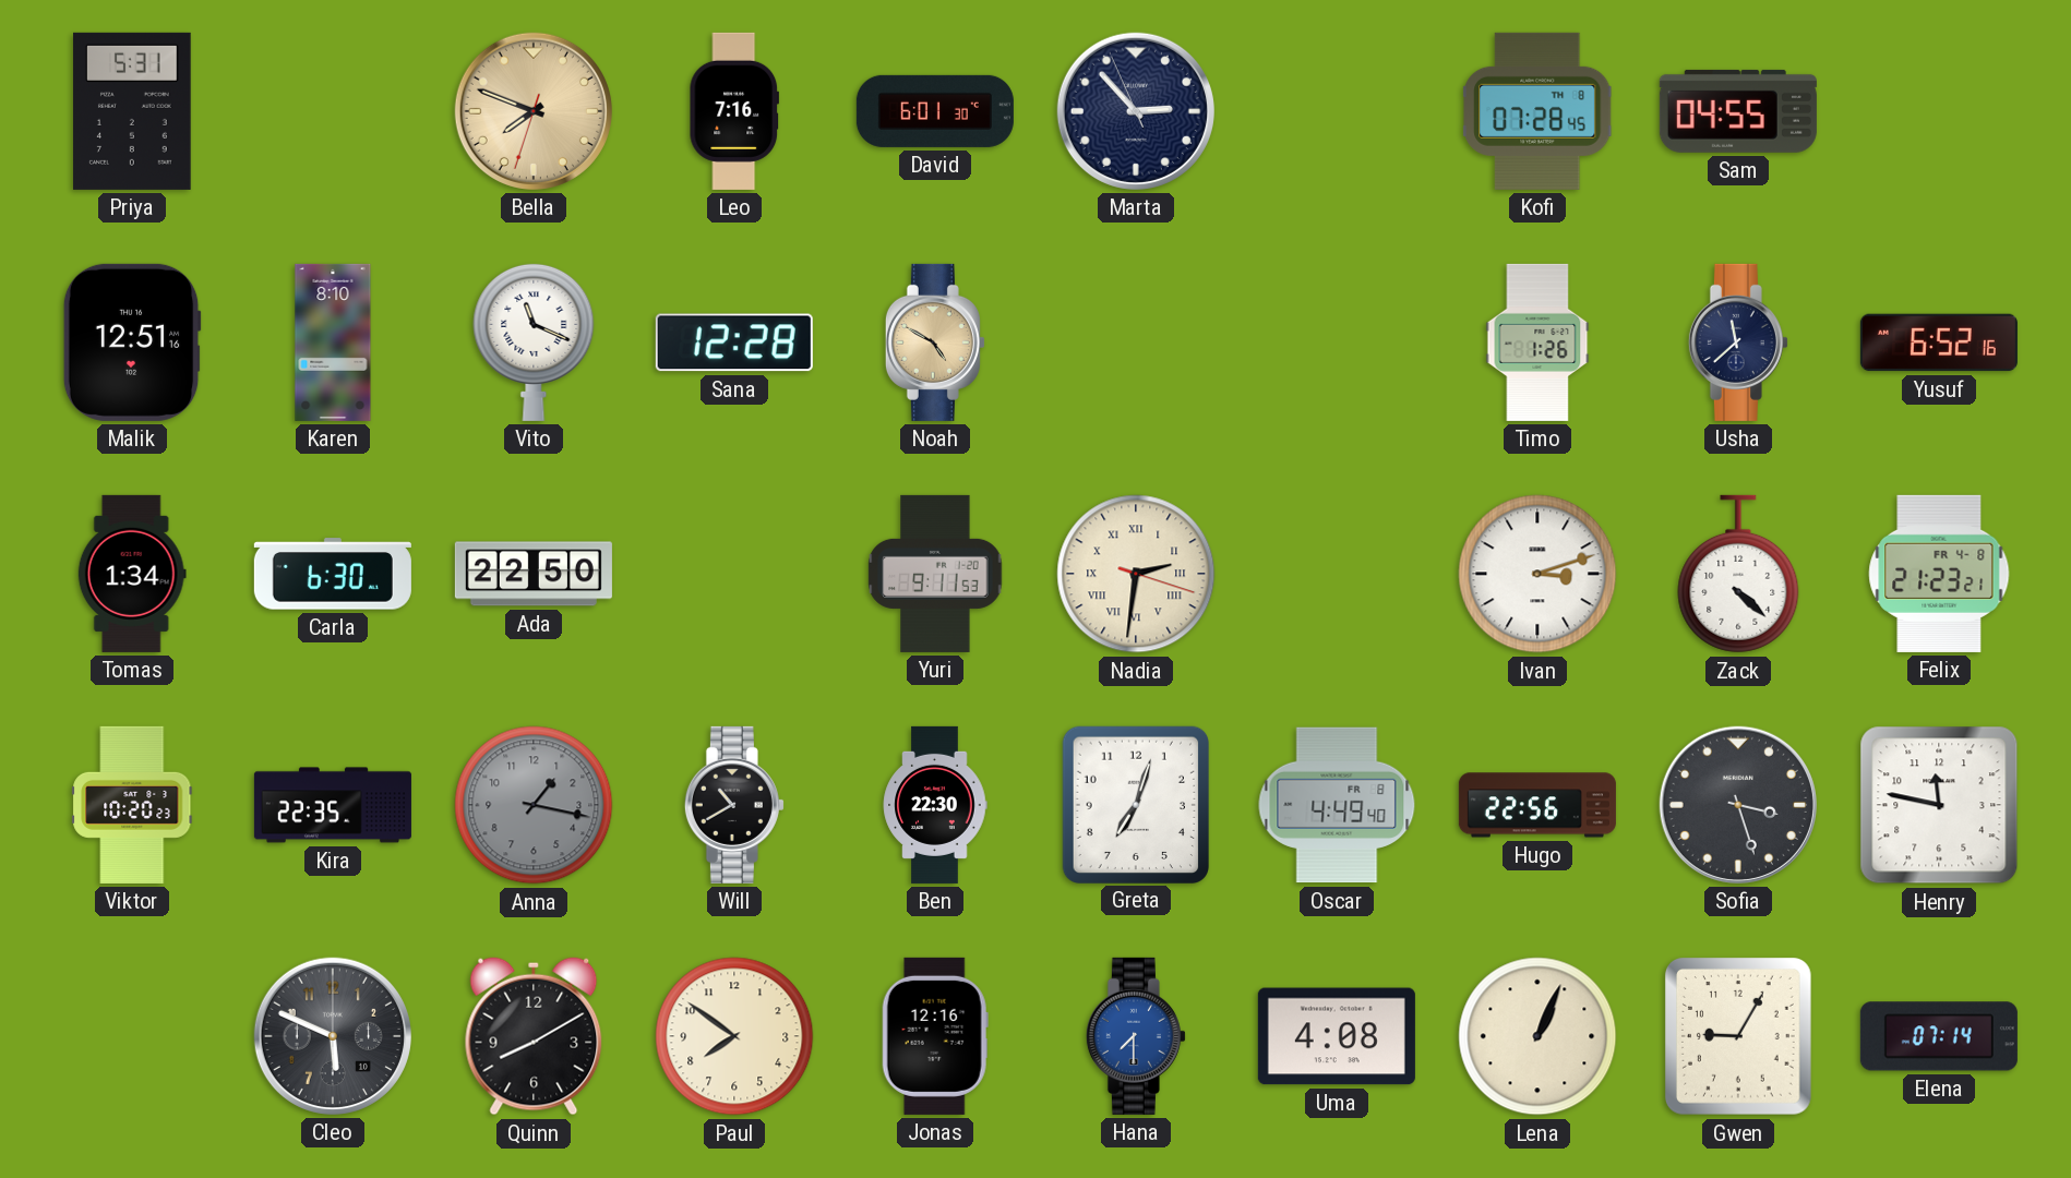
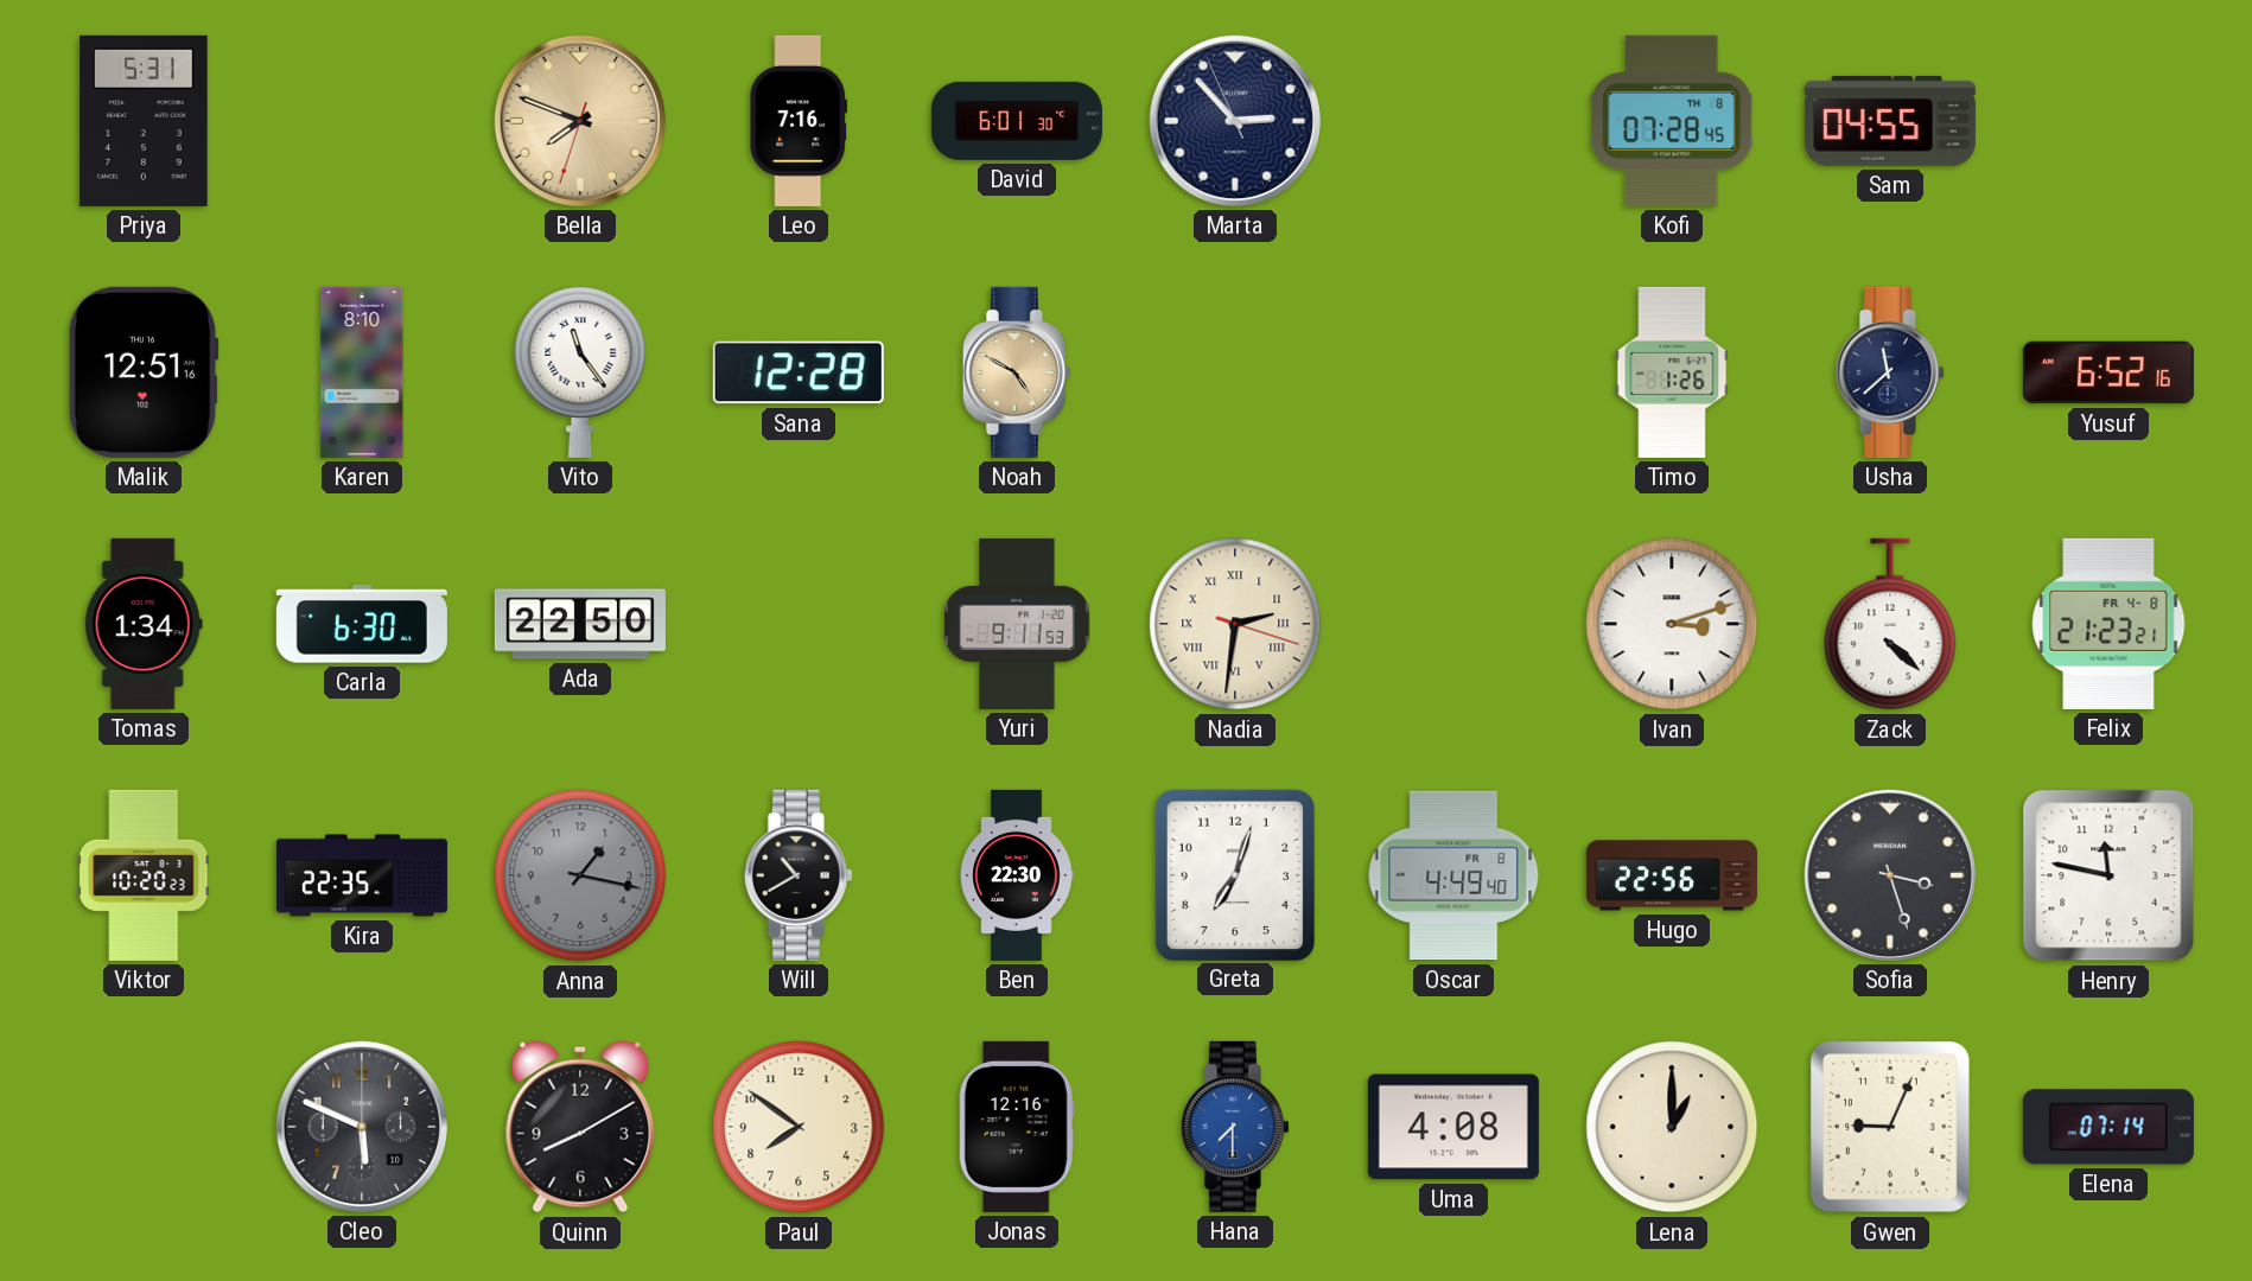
Vito: 11:19 -> 11:24
Lena: 1:04 -> 1:00
Gwen: 9:05 -> 9:04
